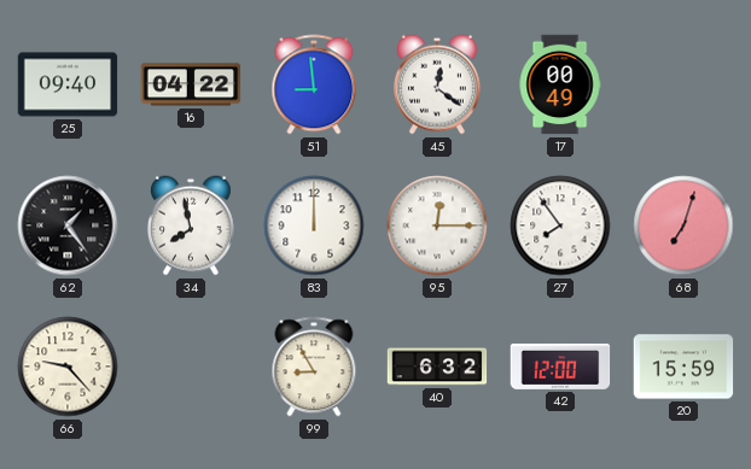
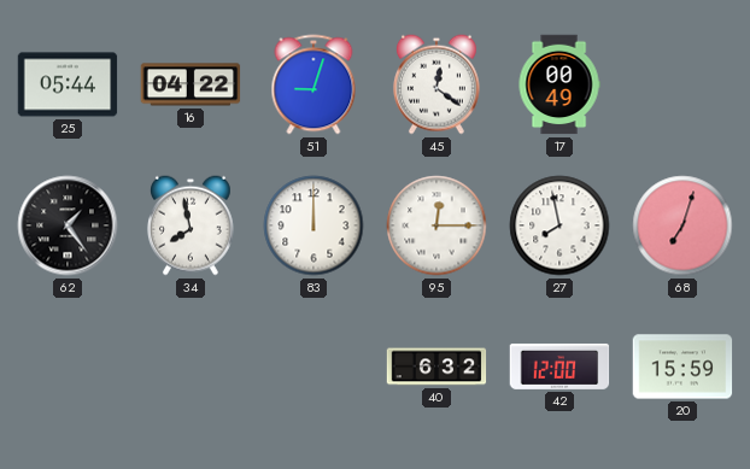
25: 09:40 -> 05:44
51: 8:59 -> 9:03
27: 7:54 -> 7:58
66: 9:23 -> none
99: 8:55 -> none
